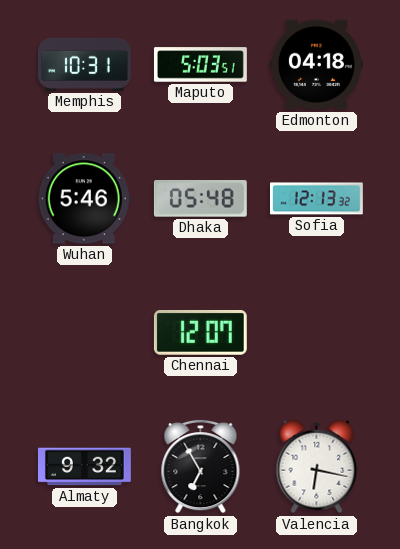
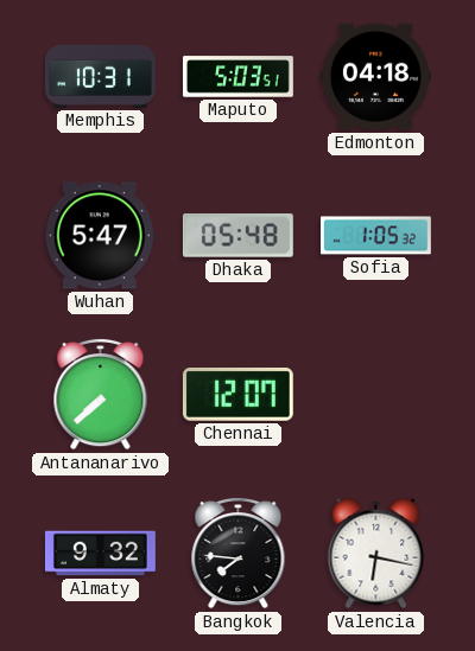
Wuhan: 5:46 -> 5:47
Sofia: 12:13 -> 1:05
Antananarivo: none -> 7:38
Bangkok: 6:55 -> 7:46
